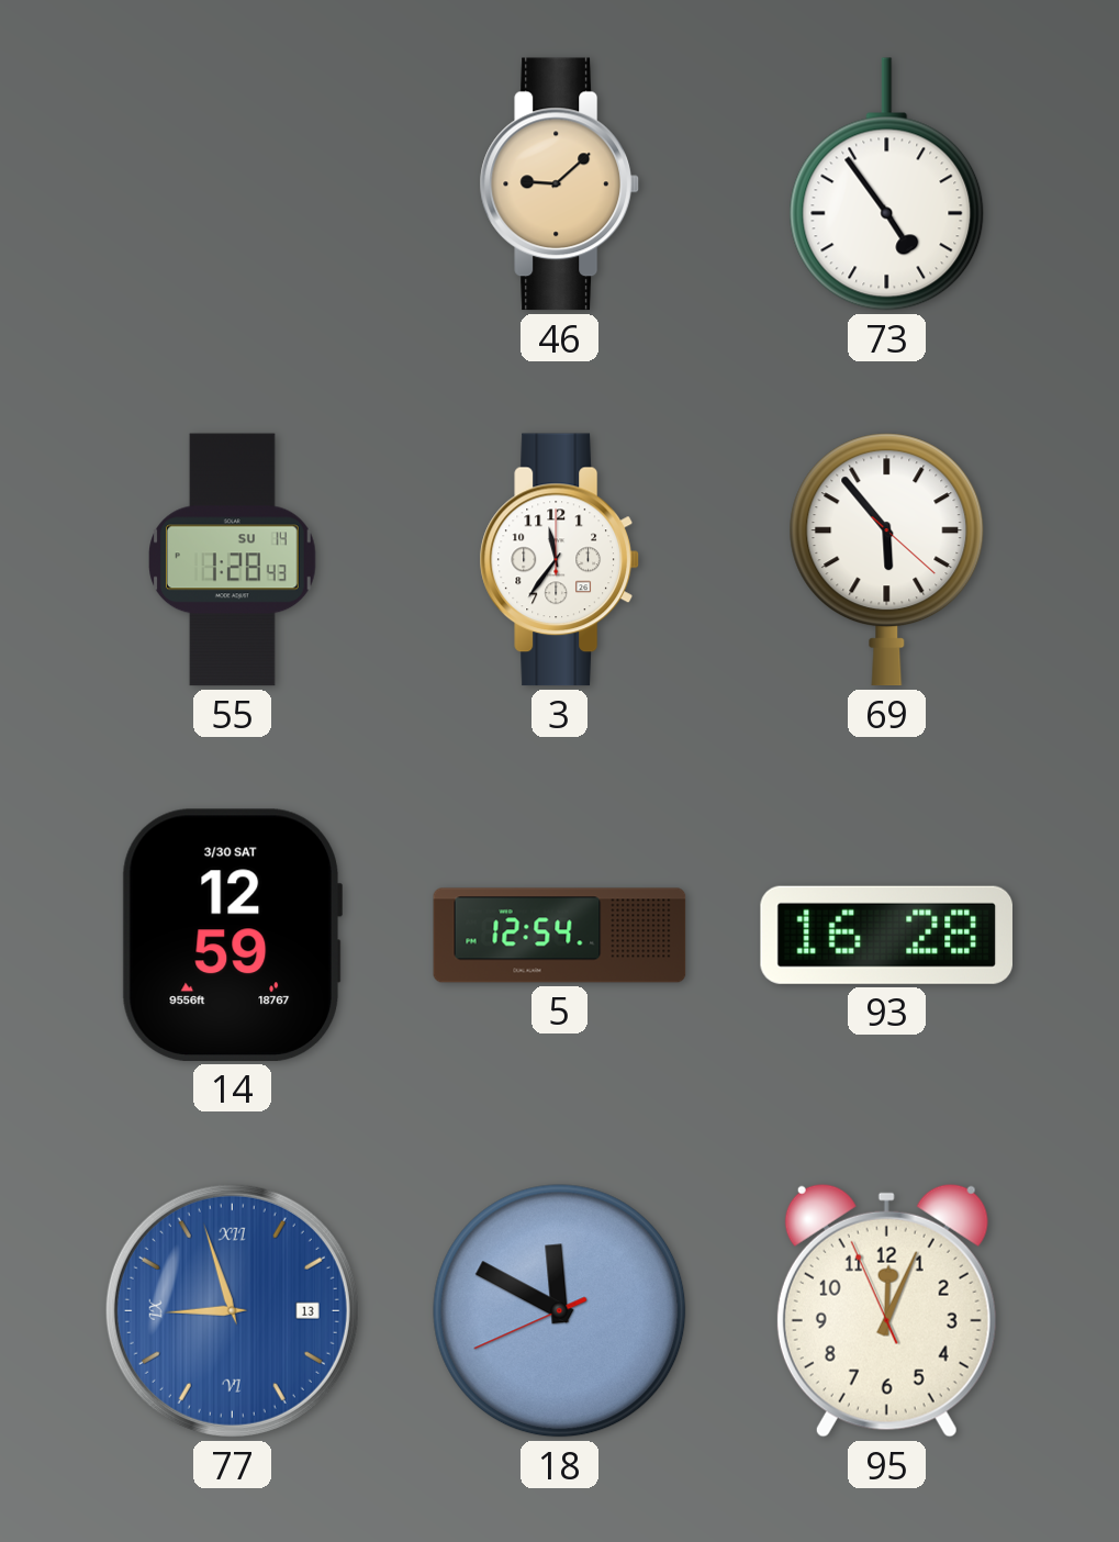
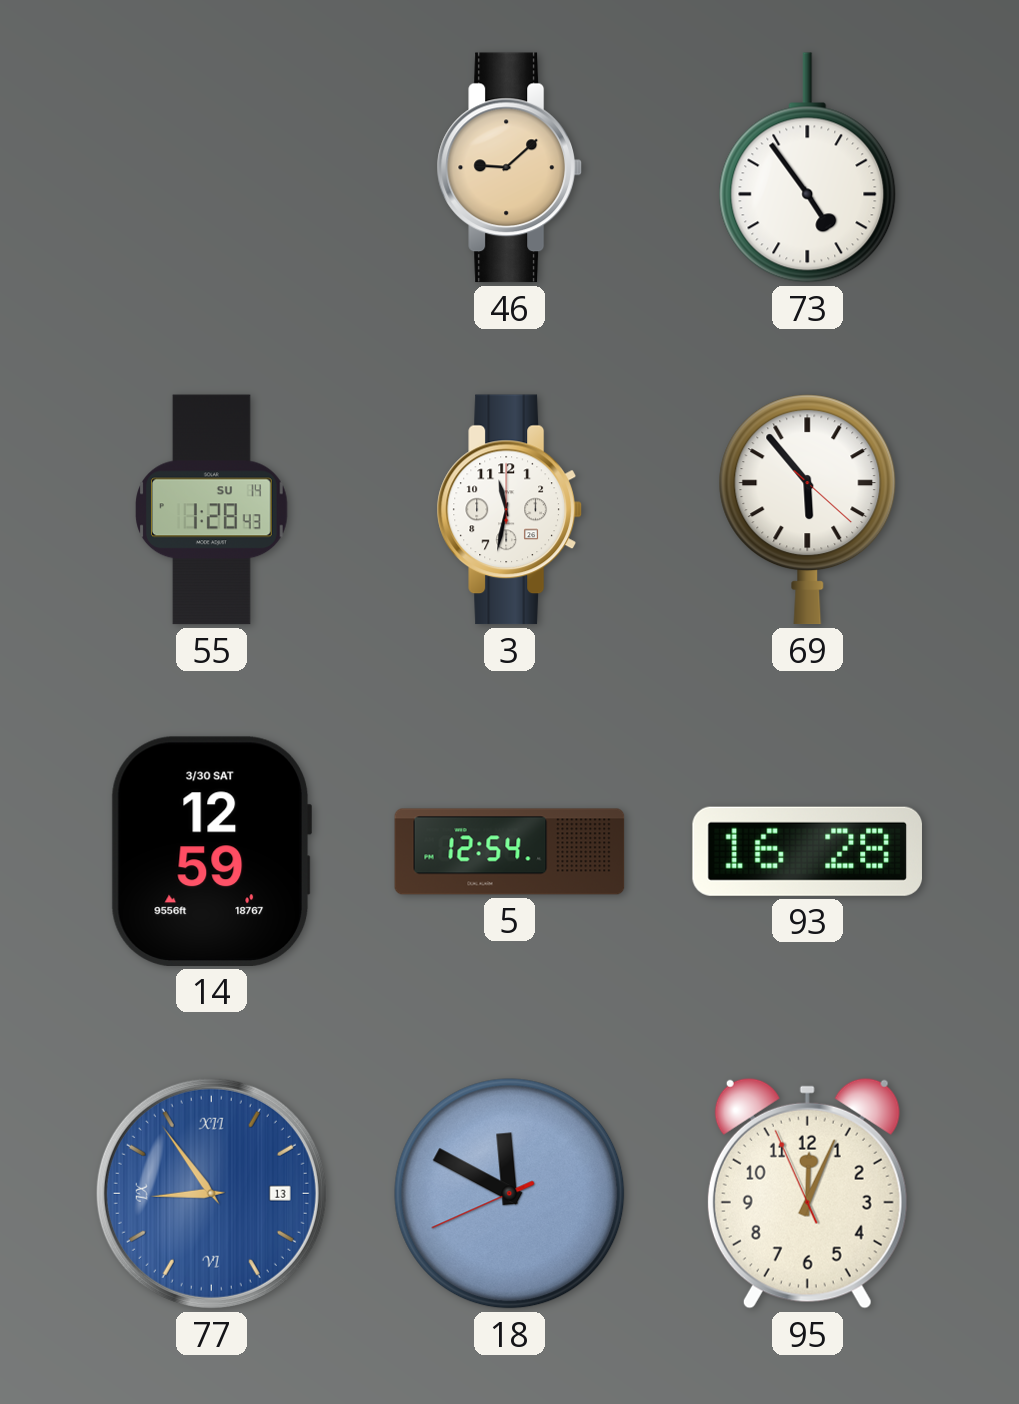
3: 11:36 -> 11:32
77: 8:57 -> 8:54
